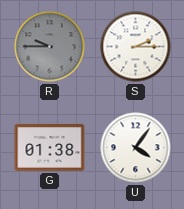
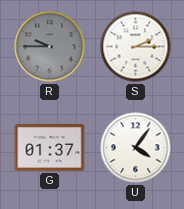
G: 01:38 -> 01:37
